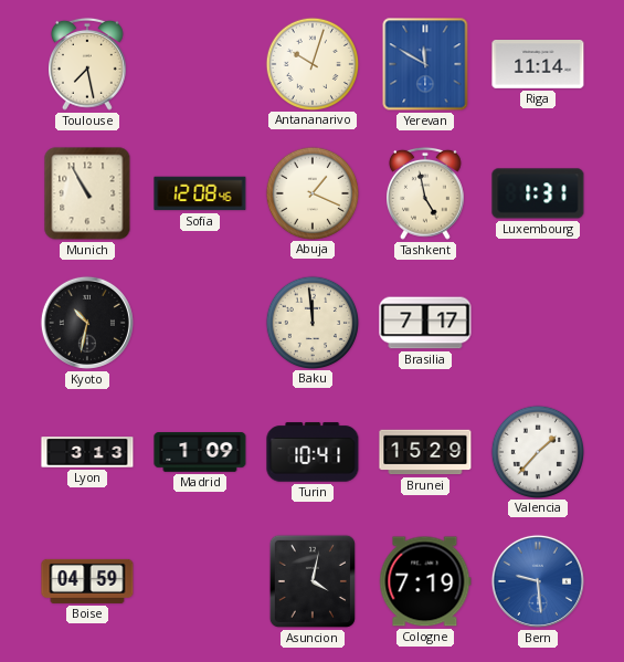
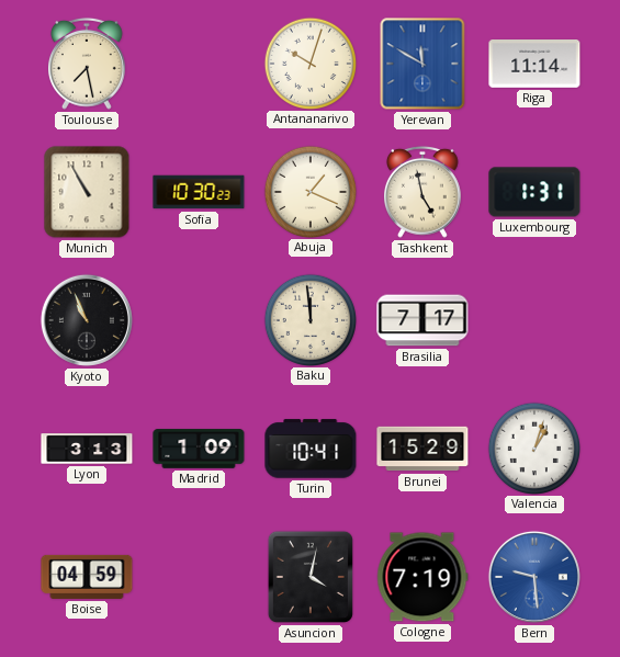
Sofia: 12:08 -> 10:30
Kyoto: 10:32 -> 10:56
Valencia: 1:37 -> 1:03
